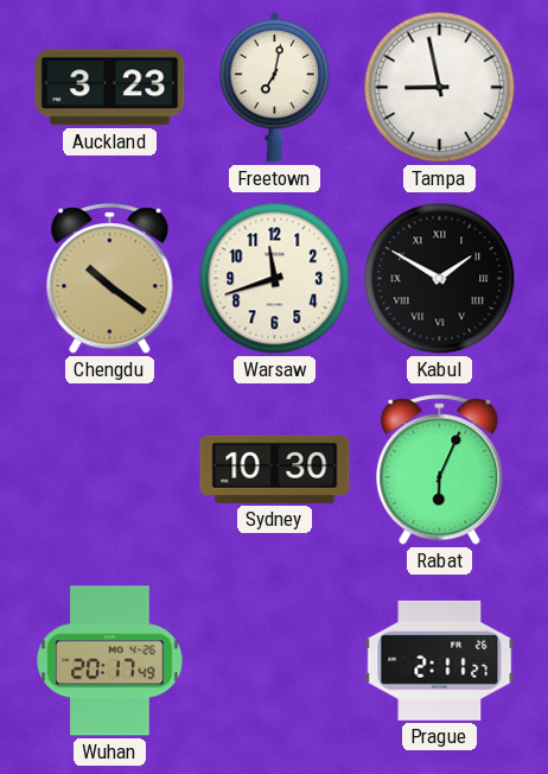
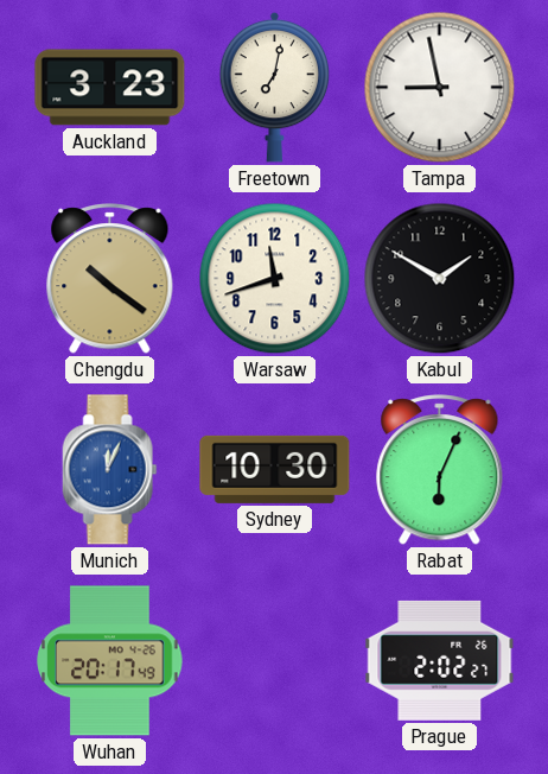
Kabul numerals: Roman -> Arabic
Munich: none -> 12:04
Prague: 2:11 -> 2:02
